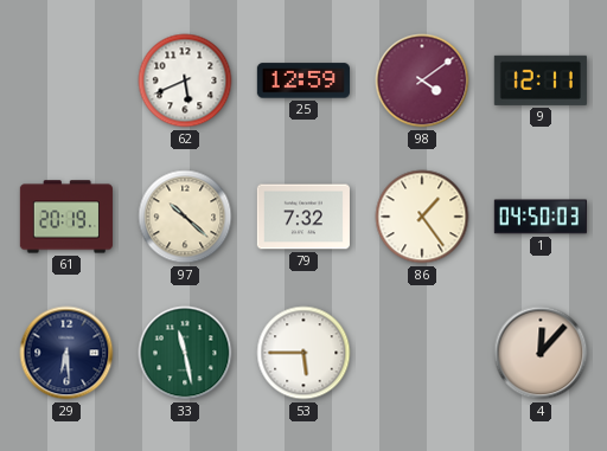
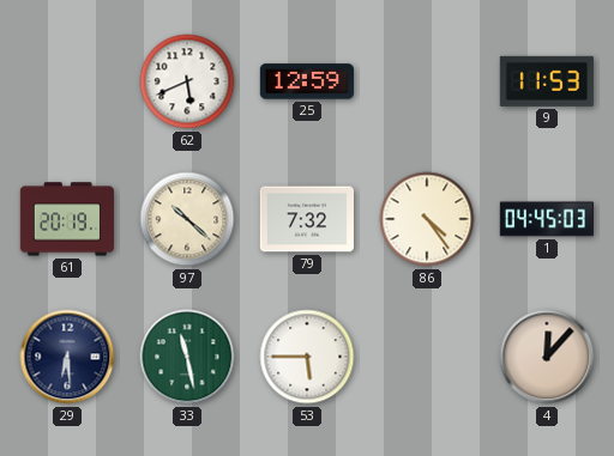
98: 4:09 -> none
9: 12:11 -> 11:53
86: 1:24 -> 4:24
1: 04:50 -> 04:45
